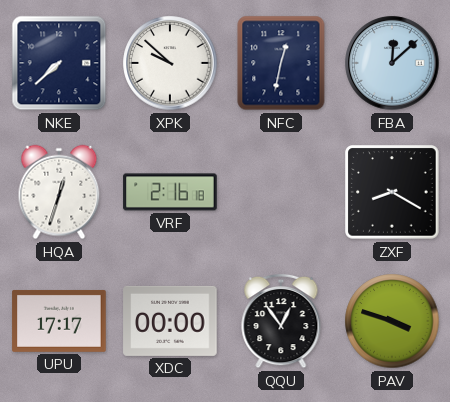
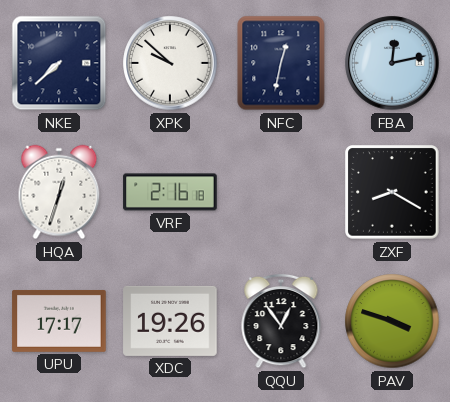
FBA: 12:08 -> 12:13
XDC: 00:00 -> 19:26
